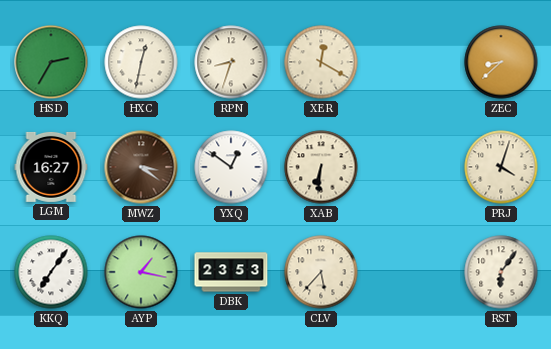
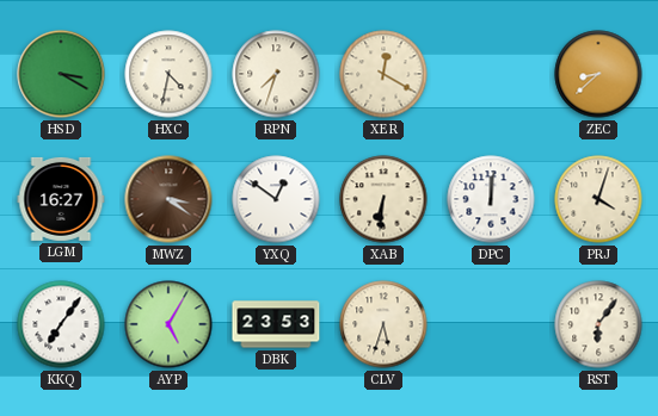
HSD: 2:35 -> 3:20
HXC: 12:32 -> 4:32
RPN: 8:33 -> 7:33
DPC: none -> 12:01
AYP: 1:17 -> 5:05
CLV: 5:37 -> 5:33
